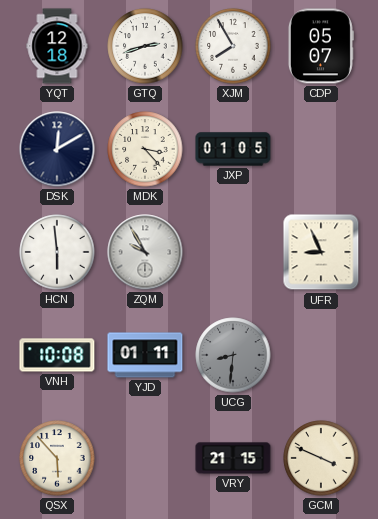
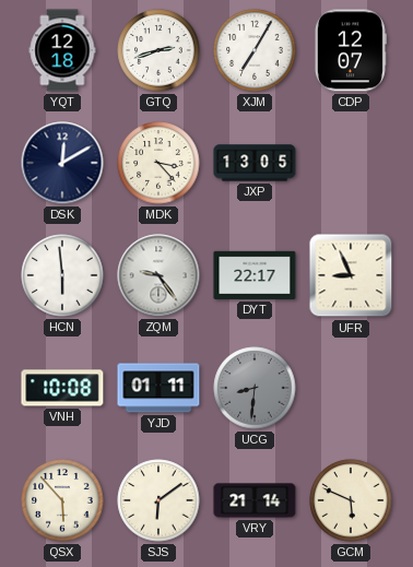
XJM: 7:55 -> 7:05
CDP: 05:07 -> 12:07
JXP: 01:05 -> 13:05
ZQM: 9:55 -> 9:24
DYT: none -> 22:17
SJS: none -> 6:09
VRY: 21:15 -> 21:14
GCM: 3:49 -> 5:49
